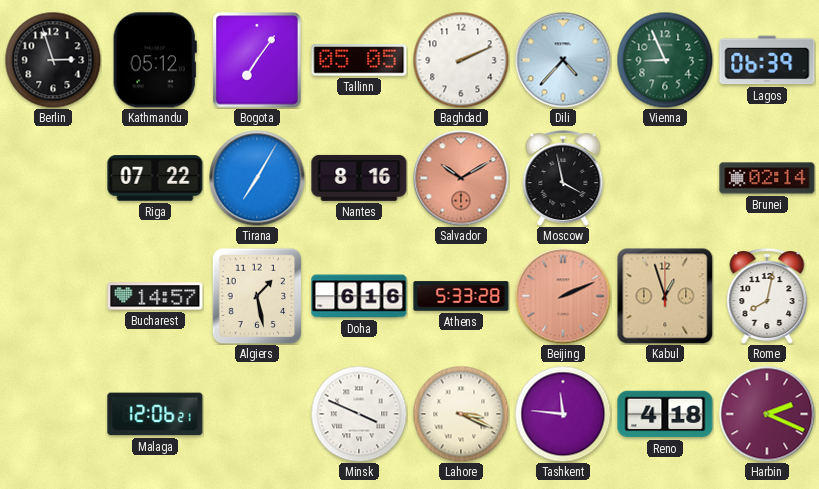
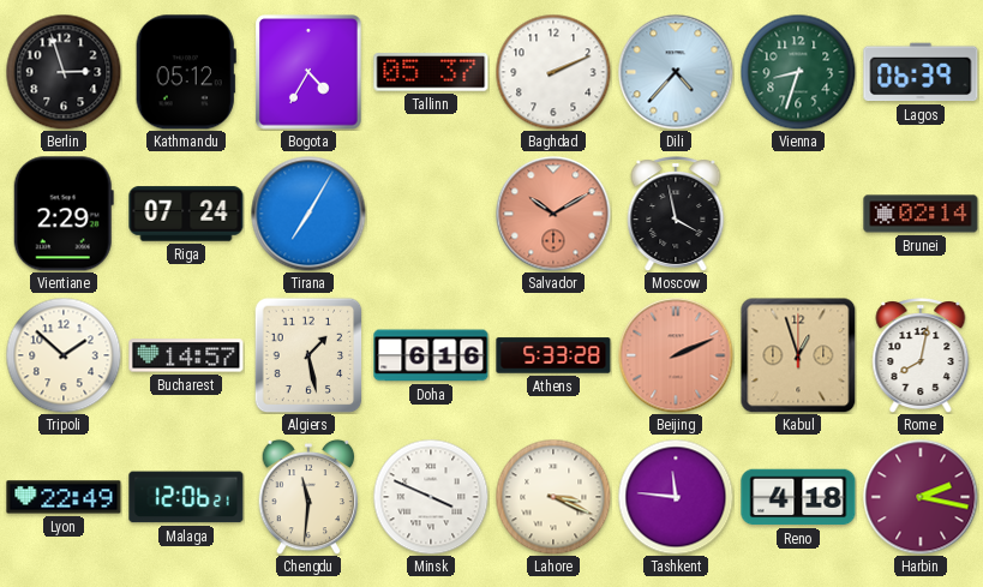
Bogota: 7:06 -> 4:35
Tallinn: 05:05 -> 05:37
Vienna: 8:56 -> 8:33
Vientiane: none -> 2:29
Riga: 07:22 -> 07:24
Nantes: 8:16 -> none
Tripoli: none -> 1:52
Lyon: none -> 22:49
Chengdu: none -> 11:31
Harbin: 2:19 -> 2:17
